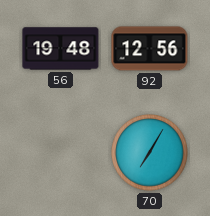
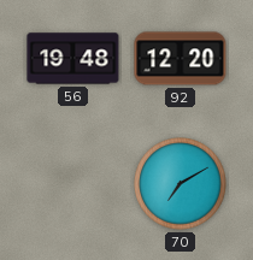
92: 12:56 -> 12:20
70: 7:05 -> 7:10
